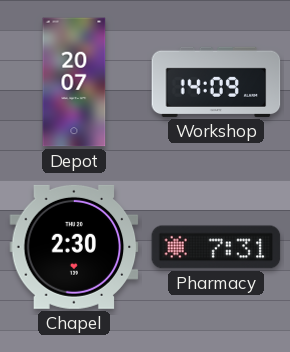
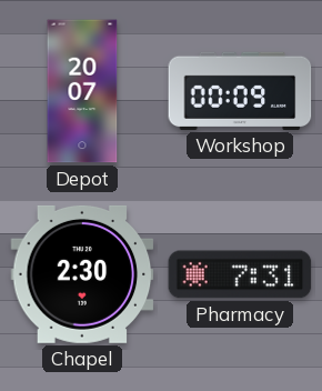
Workshop: 14:09 -> 00:09
